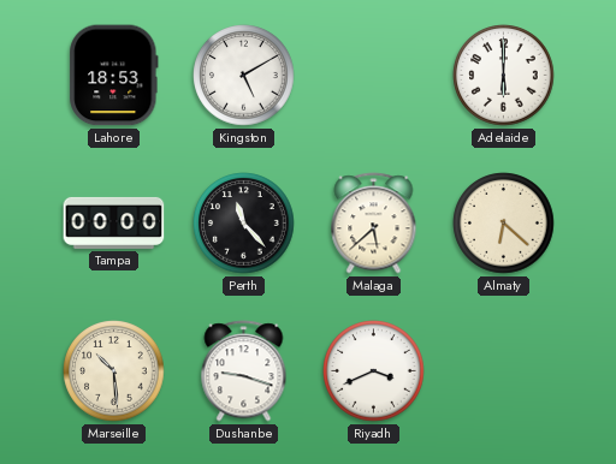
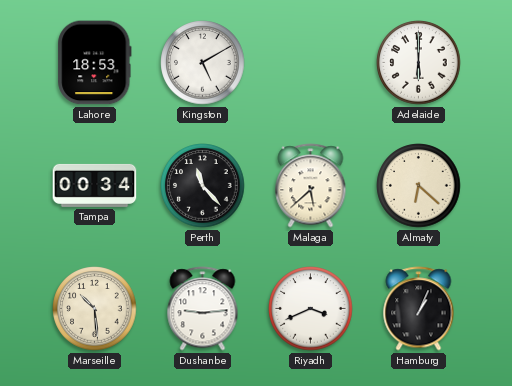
Tampa: 00:00 -> 00:34
Dushanbe: 9:18 -> 9:14
Hamburg: none -> 1:04
